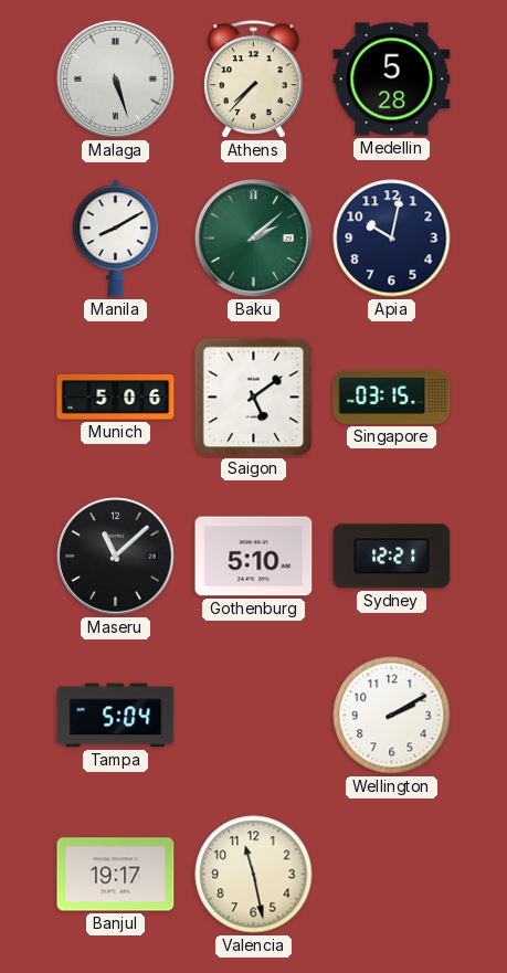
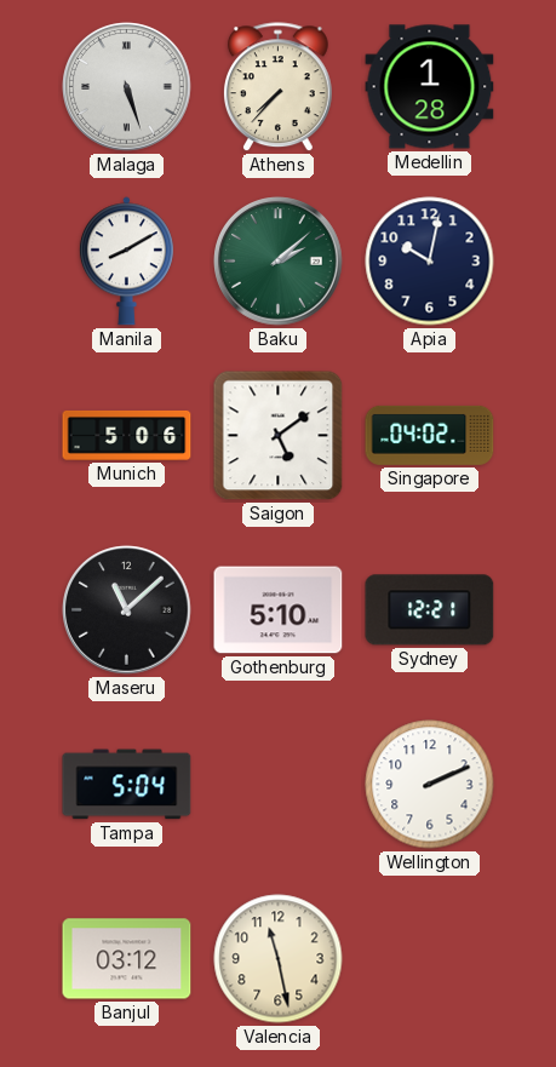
Medellin: 5:28 -> 1:28
Singapore: 03:15 -> 04:02
Wellington: 2:10 -> 2:11
Banjul: 19:17 -> 03:12
